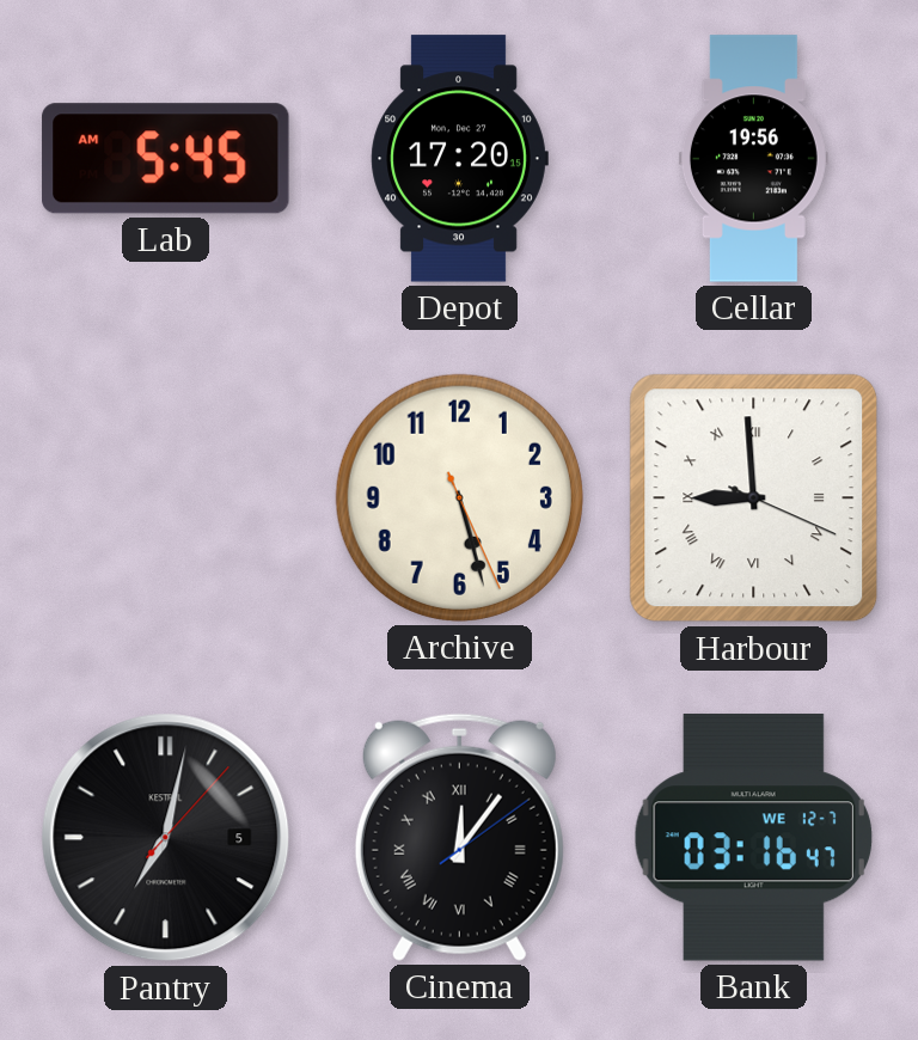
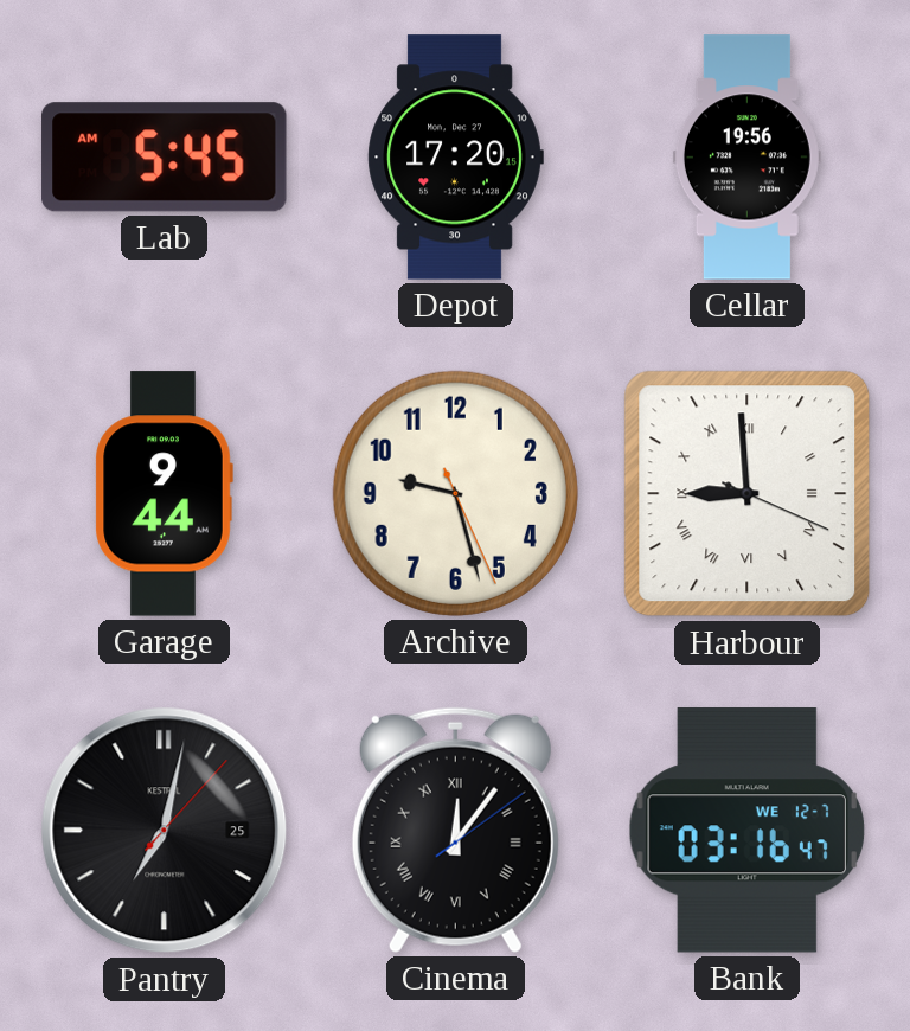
Garage: none -> 9:44
Archive: 5:27 -> 9:27
Pantry date: 5 -> 25
